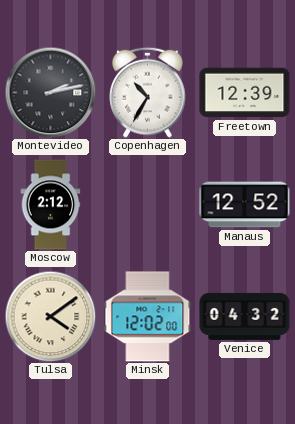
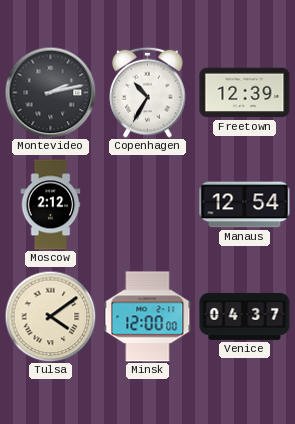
Manaus: 12:52 -> 12:54
Minsk: 12:02 -> 12:00
Venice: 04:32 -> 04:37
